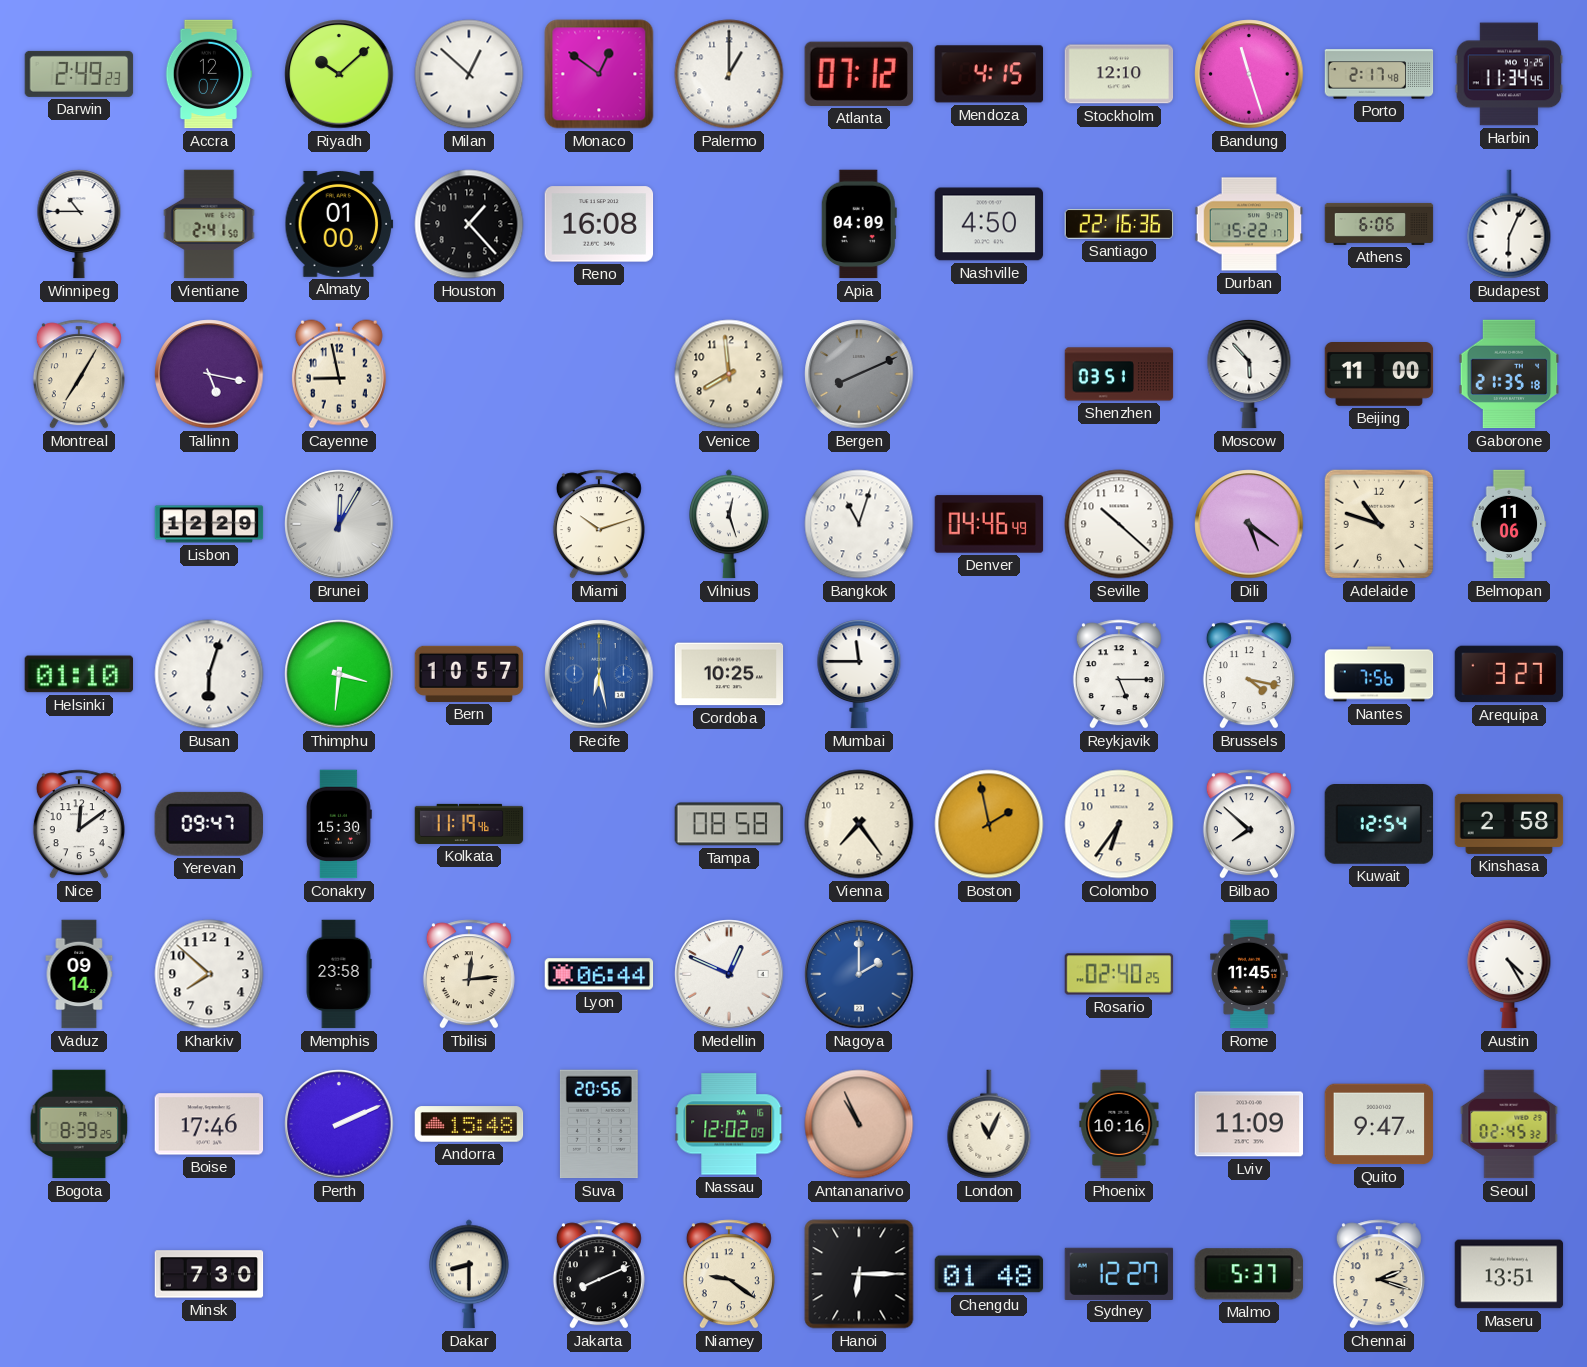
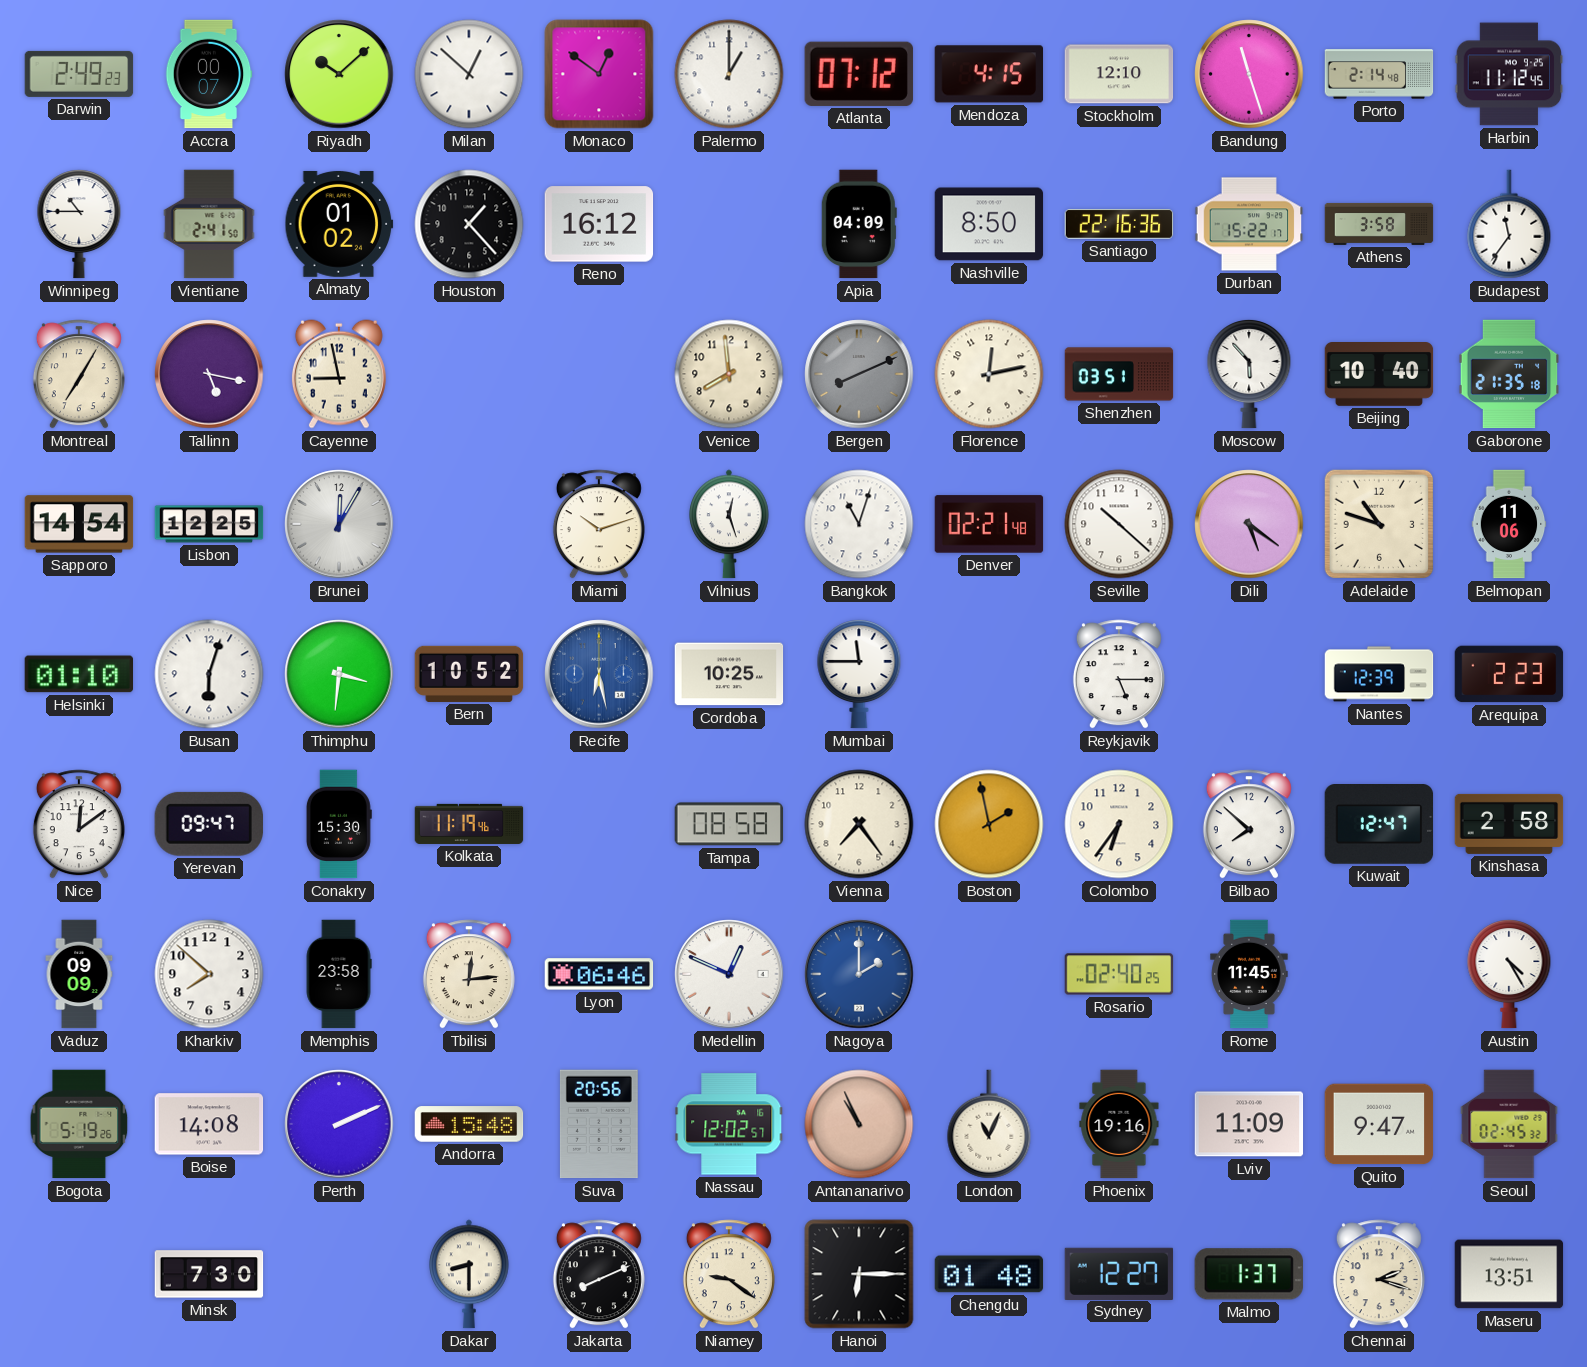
Accra: 12:07 -> 00:07
Porto: 2:17 -> 2:14
Harbin: 11:34 -> 11:12
Almaty: 01:00 -> 01:02
Reno: 16:08 -> 16:12
Nashville: 4:50 -> 8:50
Athens: 6:06 -> 3:58
Budapest: 6:04 -> 11:36
Florence: none -> 12:13
Beijing: 11:00 -> 10:40
Sapporo: none -> 14:54
Lisbon: 12:29 -> 12:25
Denver: 04:46 -> 02:21
Bern: 10:57 -> 10:52
Brussels: 4:17 -> none
Nantes: 7:56 -> 12:39
Arequipa: 3:27 -> 2:23
Kuwait: 12:54 -> 12:47
Vaduz: 09:14 -> 09:09
Lyon: 06:44 -> 06:46
Bogota: 8:39 -> 5:19
Boise: 17:46 -> 14:08
Nassau: 12:02:09 -> 12:02:57
Phoenix: 10:16 -> 19:16
Malmo: 5:37 -> 1:37
